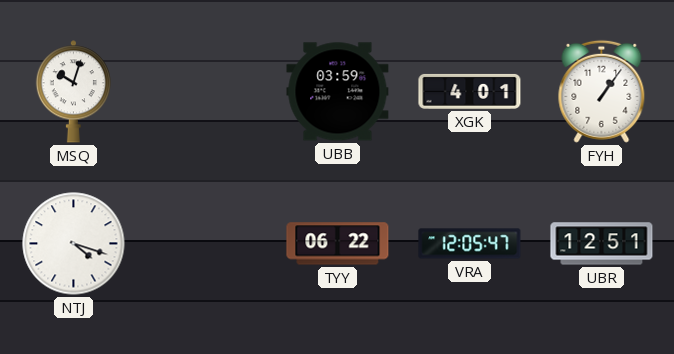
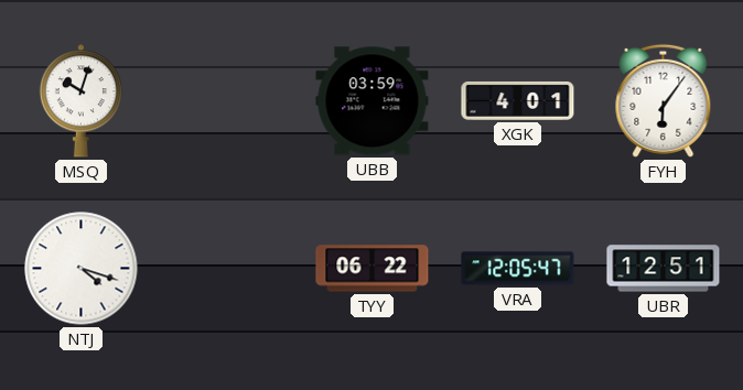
FYH: 1:06 -> 6:06
